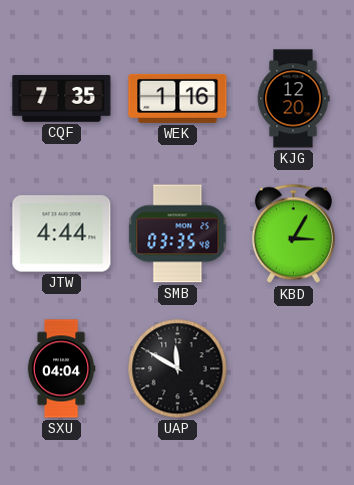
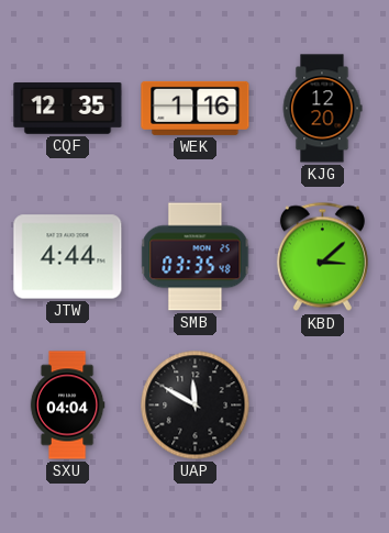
CQF: 7:35 -> 12:35
KBD: 3:05 -> 3:08
